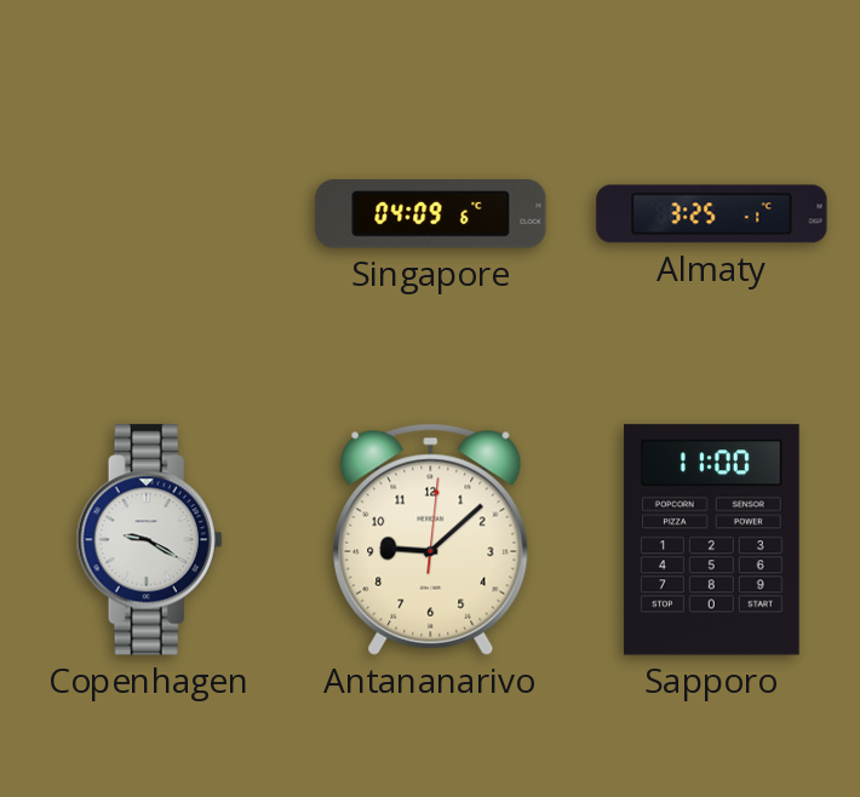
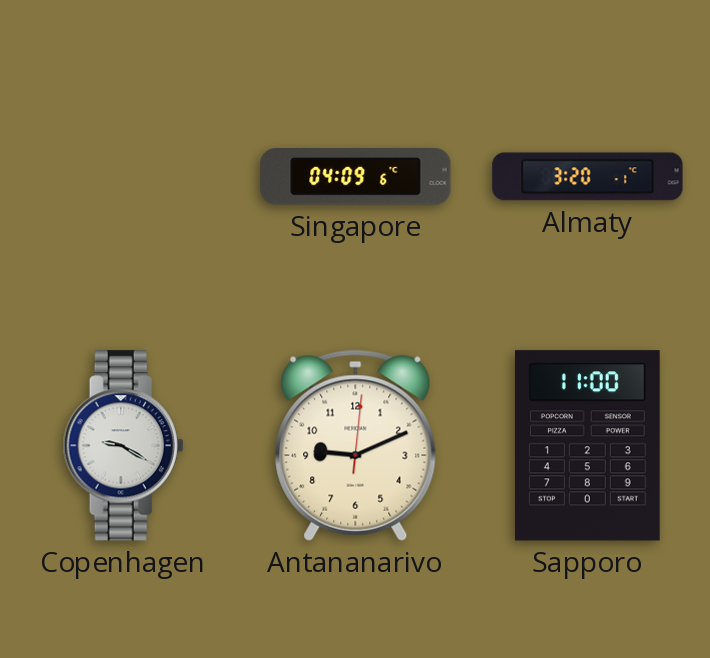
Almaty: 3:25 -> 3:20
Antananarivo: 9:08 -> 9:11
